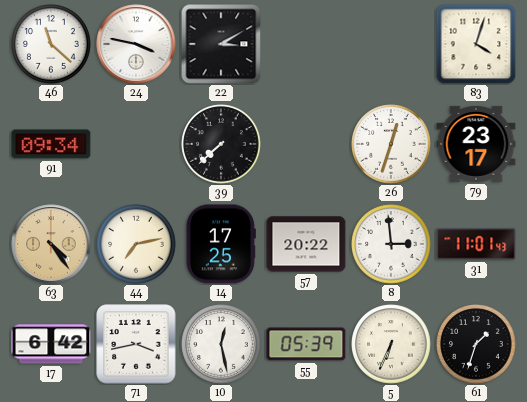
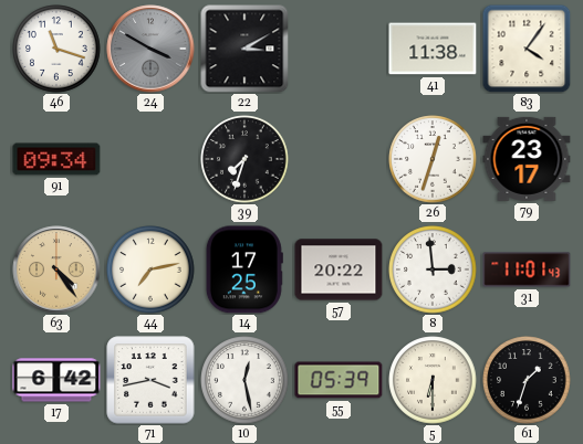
46: 11:22 -> 11:18
24: 3:47 -> 3:50
24 dial: white -> grey
41: none -> 11:38
83: 4:03 -> 4:06
39: 7:38 -> 7:33
5: 6:34 -> 6:30
